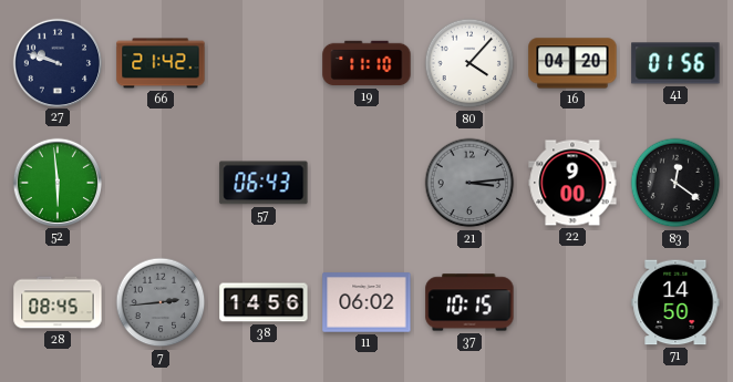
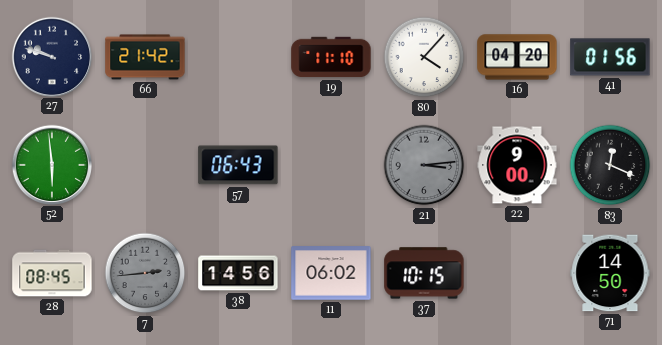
83: 12:21 -> 12:19
